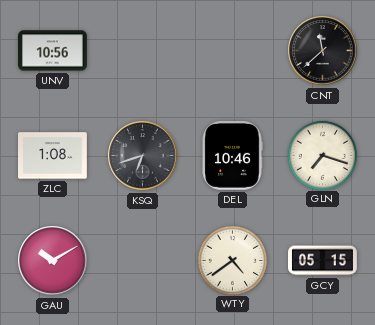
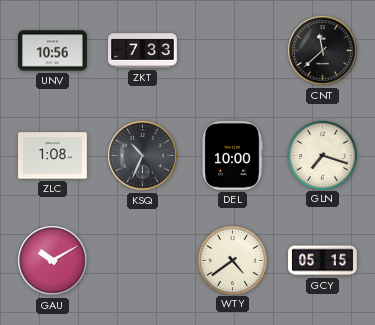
ZKT: none -> 7:33
KSQ: 6:42 -> 10:34
DEL: 10:46 -> 10:00
